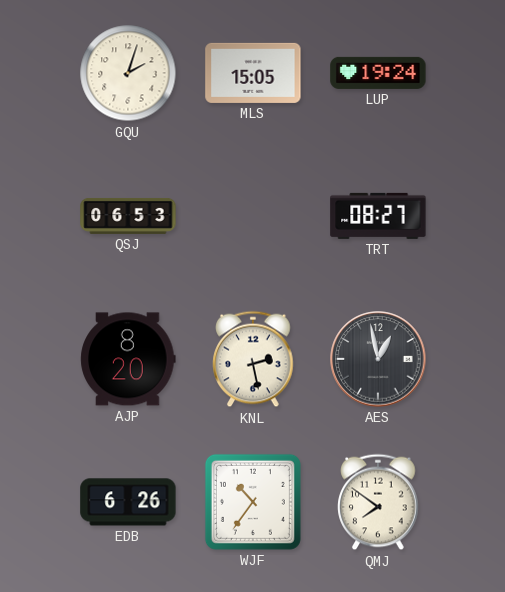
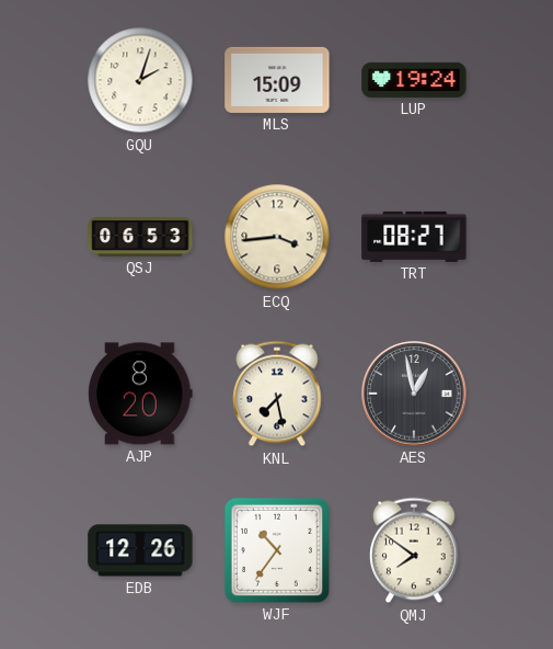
MLS: 15:05 -> 15:09
ECQ: none -> 3:44
KNL: 2:28 -> 7:28
EDB: 6:26 -> 12:26
